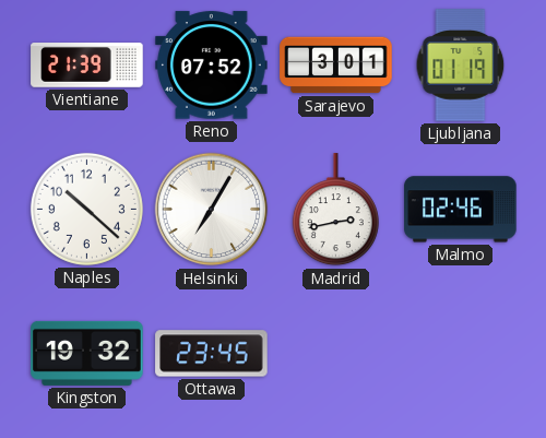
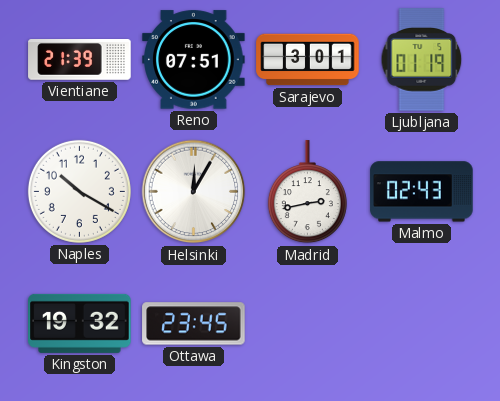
Reno: 07:52 -> 07:51
Naples: 10:22 -> 10:20
Helsinki: 7:05 -> 12:05
Malmo: 02:46 -> 02:43
